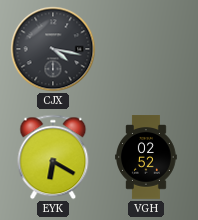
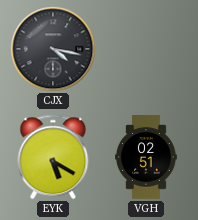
EYK: 6:20 -> 5:20
VGH: 02:52 -> 02:51
